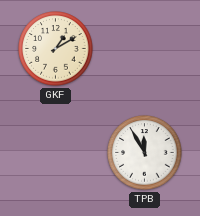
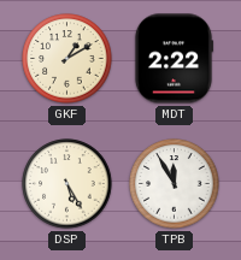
MDT: none -> 2:22
DSP: none -> 5:25
